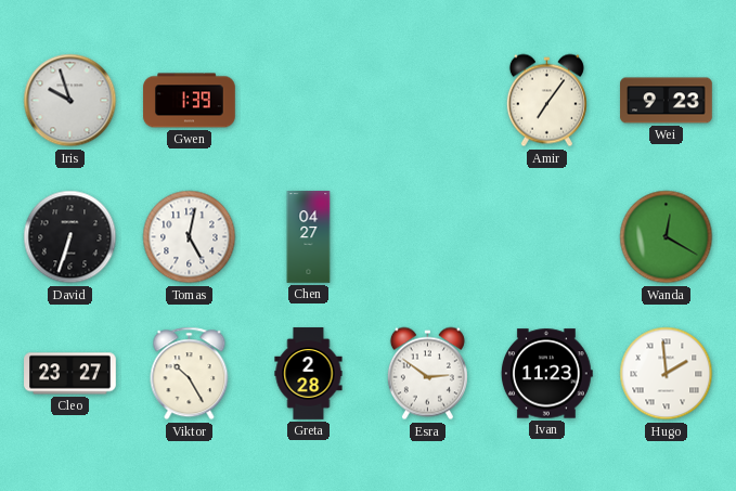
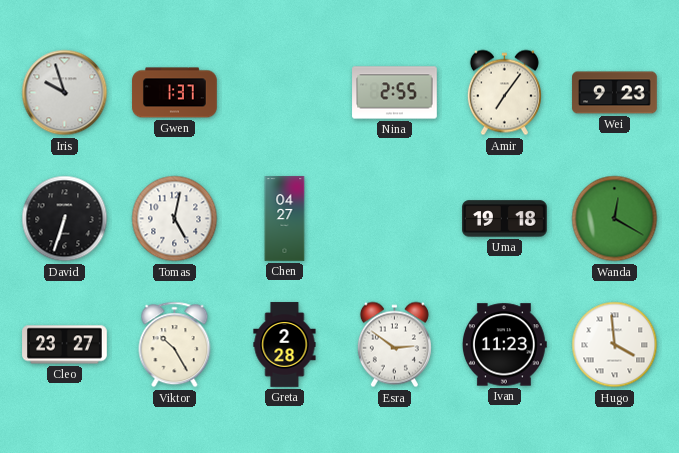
Gwen: 1:39 -> 1:37
Nina: none -> 2:55
Uma: none -> 19:18
Hugo: 1:59 -> 3:59
